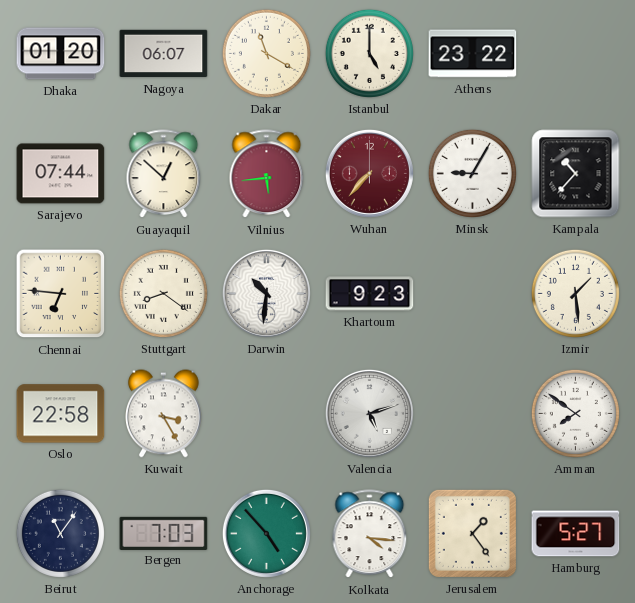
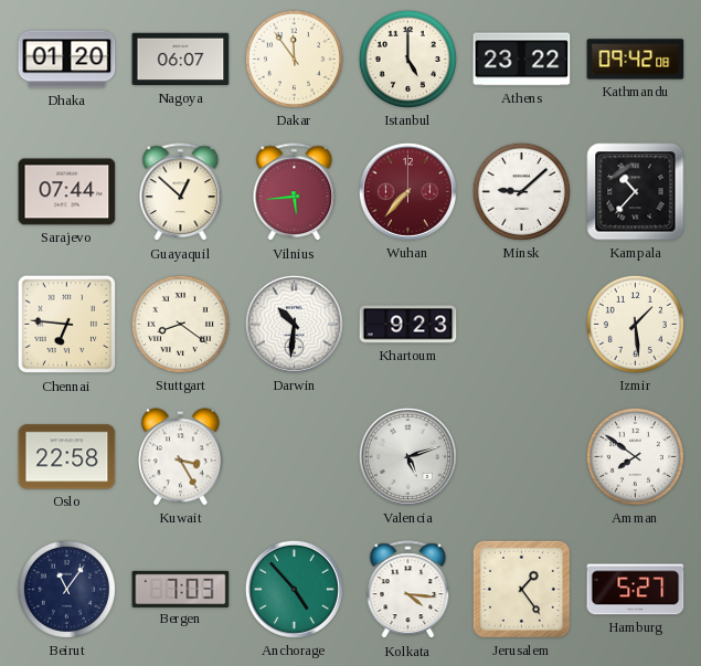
Dakar: 11:20 -> 11:54
Kathmandu: none -> 09:42
Minsk: 9:05 -> 9:08
